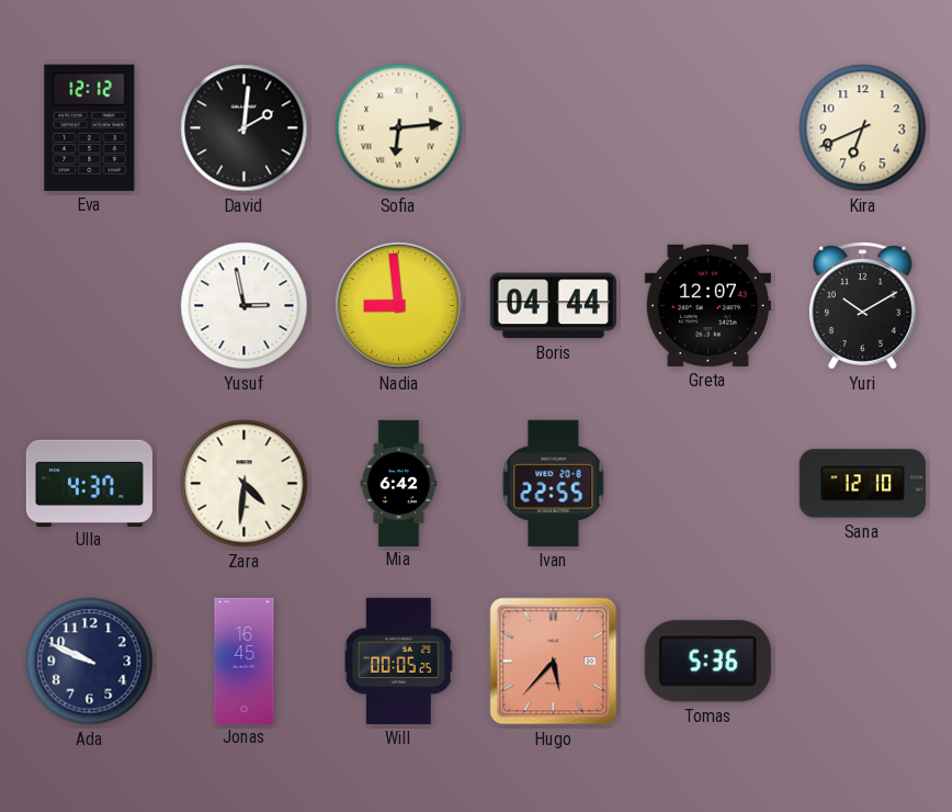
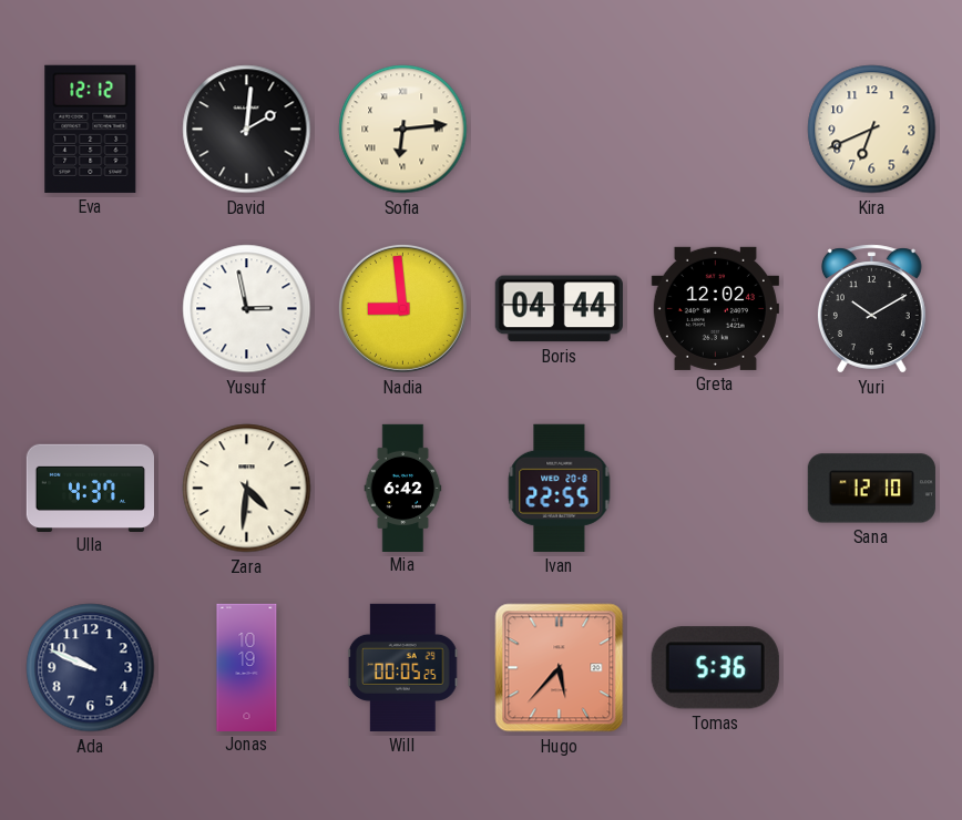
Greta: 12:07 -> 12:02
Jonas: 16:45 -> 10:19
